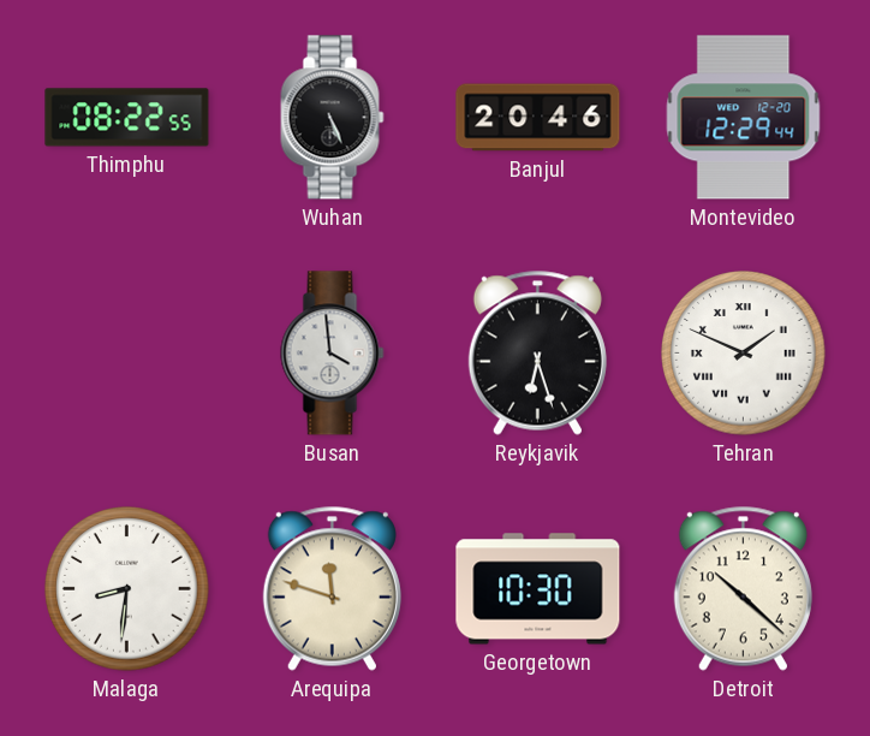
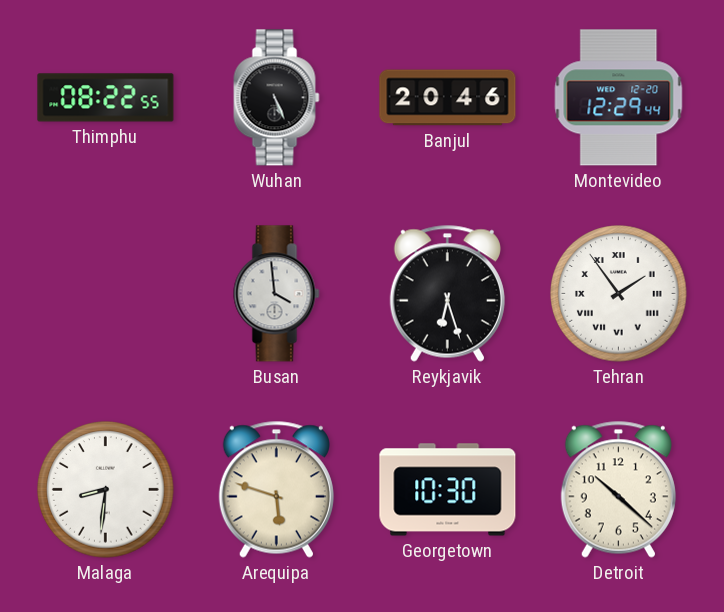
Tehran: 1:49 -> 1:54
Arequipa: 11:48 -> 5:48
